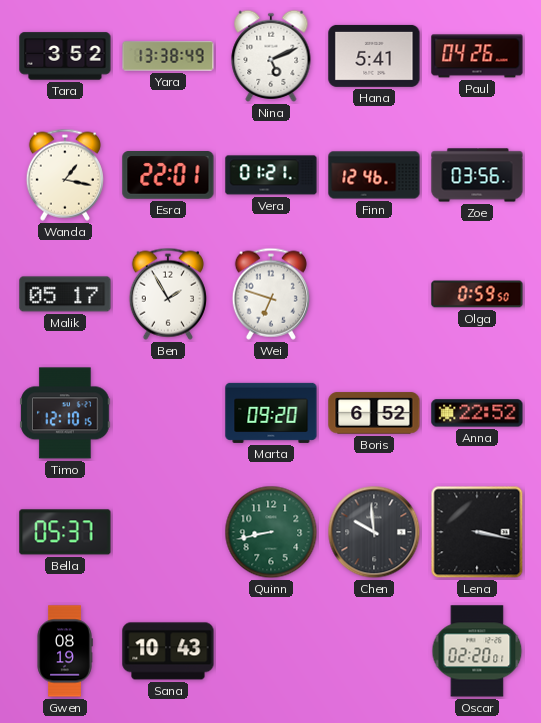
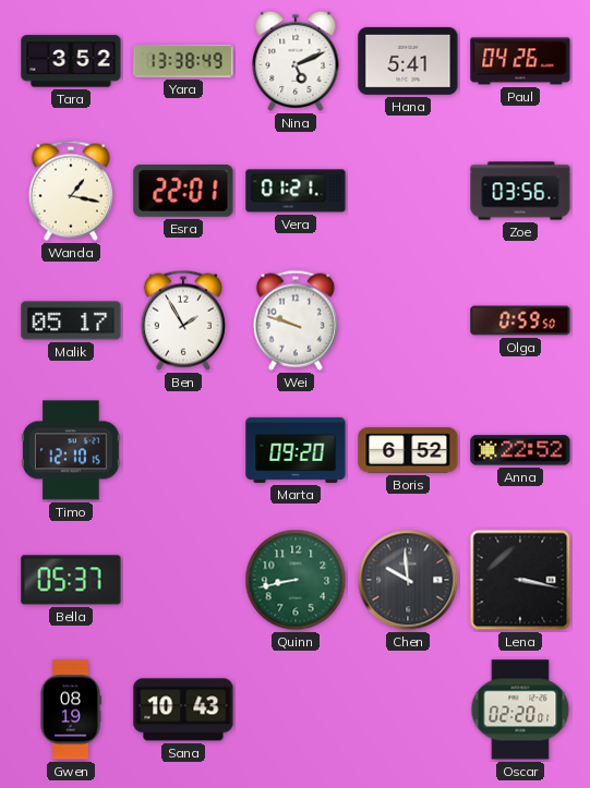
Finn: 12:46 -> none
Wei: 6:48 -> 9:48
